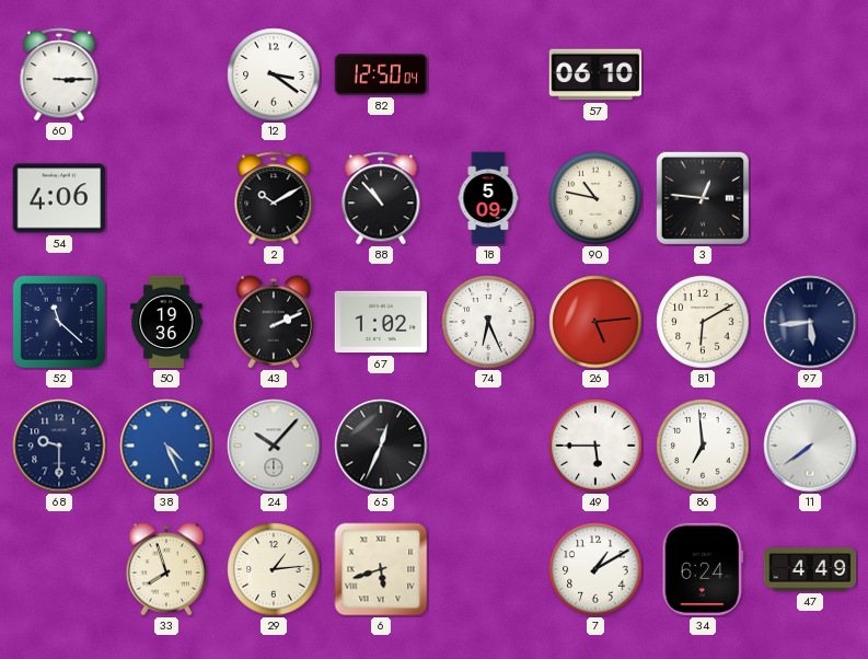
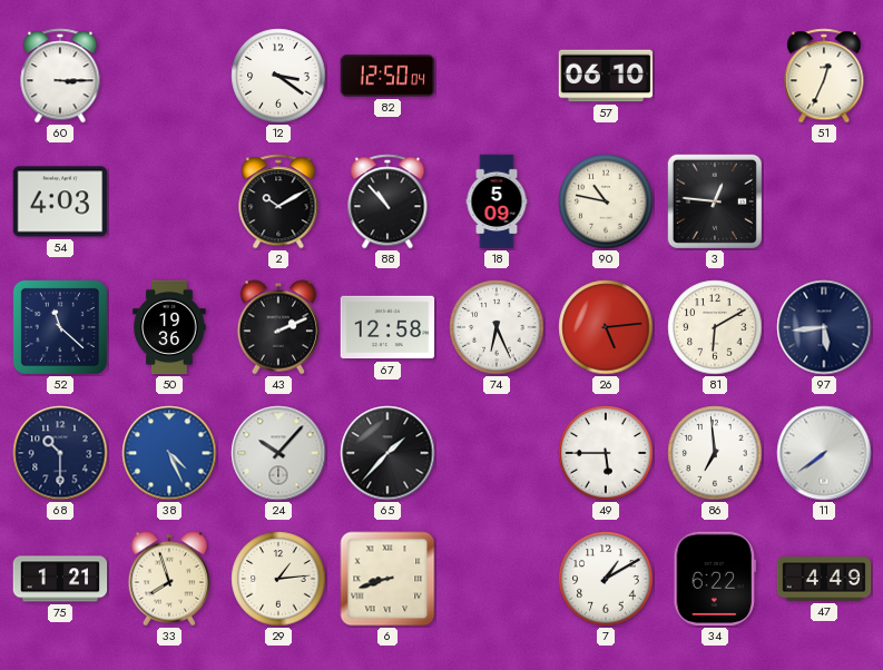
51: none -> 12:34
54: 4:06 -> 4:03
67: 1:02 -> 12:58
68: 9:30 -> 10:30
65: 12:34 -> 1:37
75: none -> 1:21
6: 5:42 -> 8:42
34: 6:24 -> 6:22
